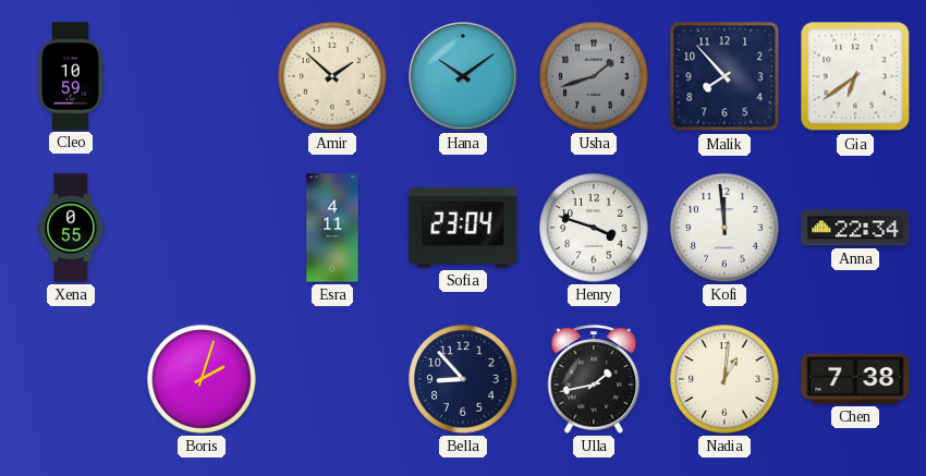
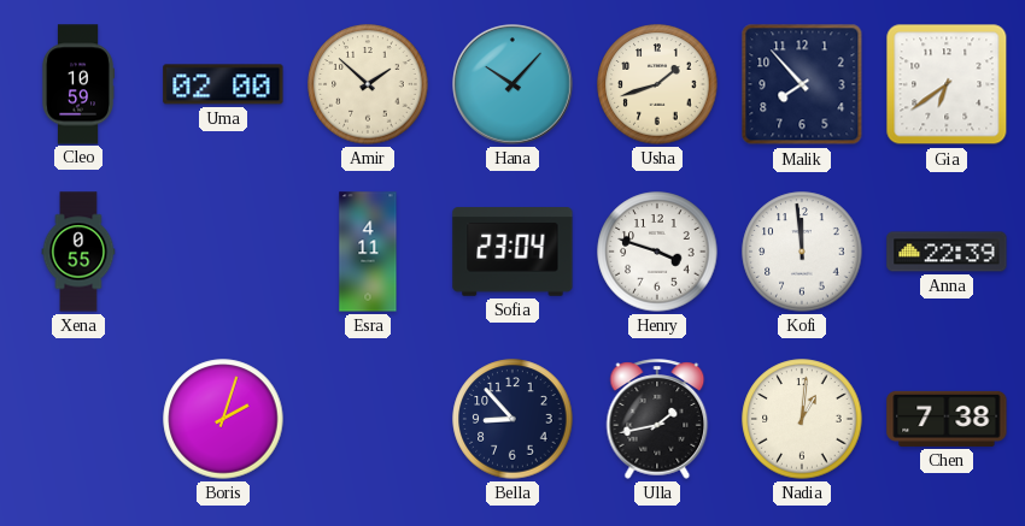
Uma: none -> 02:00
Hana: 10:09 -> 10:07
Usha dial: grey -> cream
Anna: 22:34 -> 22:39
